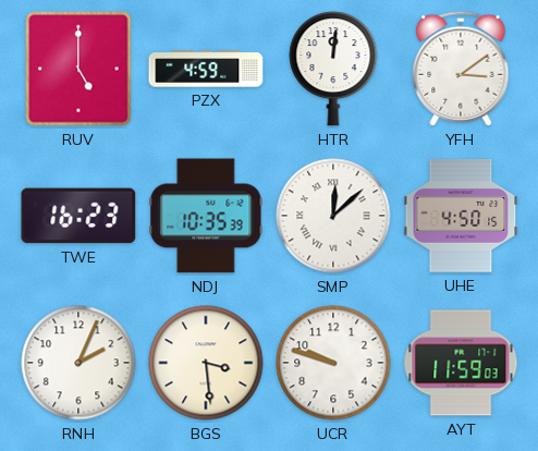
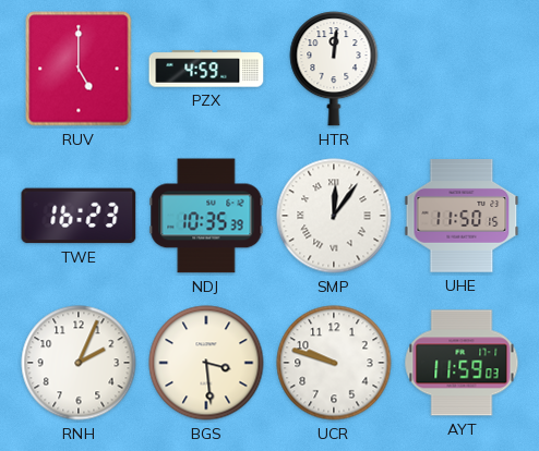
YFH: 3:09 -> none
SMP: 12:08 -> 12:06
UHE: 4:50 -> 11:50
